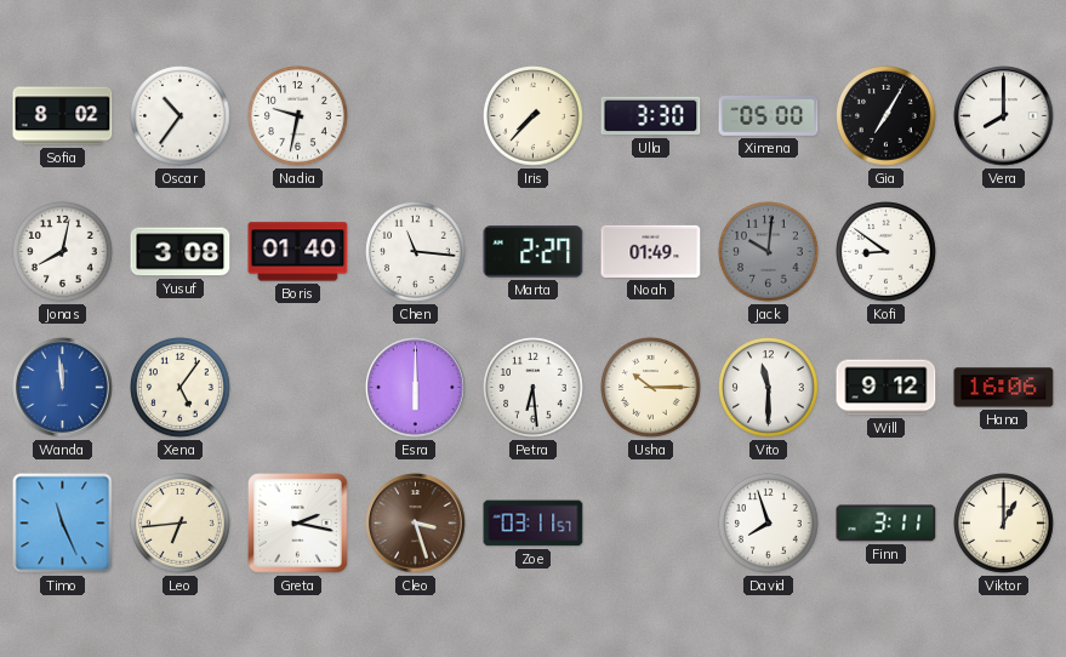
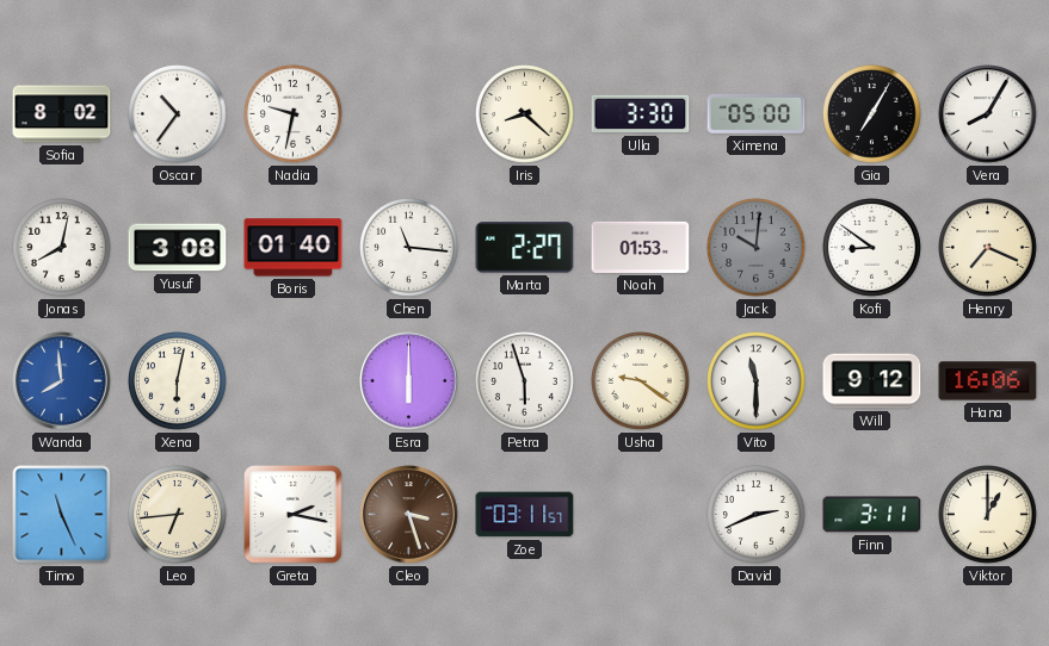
Iris: 7:37 -> 8:22
Vera: 8:00 -> 8:05
Noah: 01:49 -> 01:53
Henry: none -> 7:19
Wanda: 11:59 -> 7:59
Xena: 5:06 -> 6:02
Petra: 6:29 -> 5:57
Usha: 10:15 -> 9:21
David: 7:57 -> 2:41
